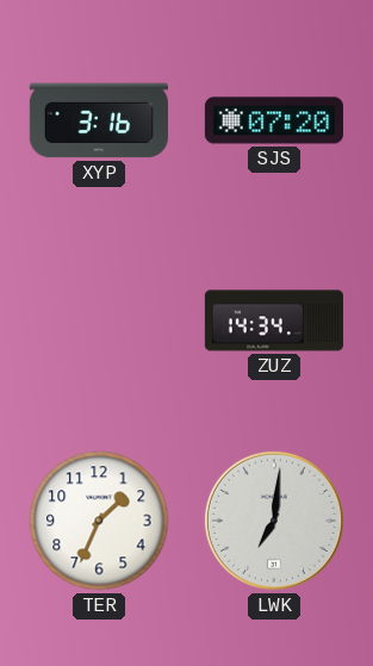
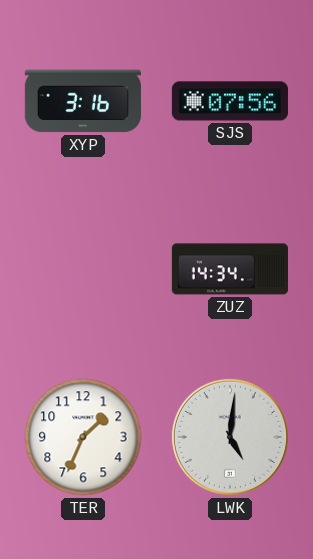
SJS: 07:20 -> 07:56
LWK: 7:01 -> 5:01
